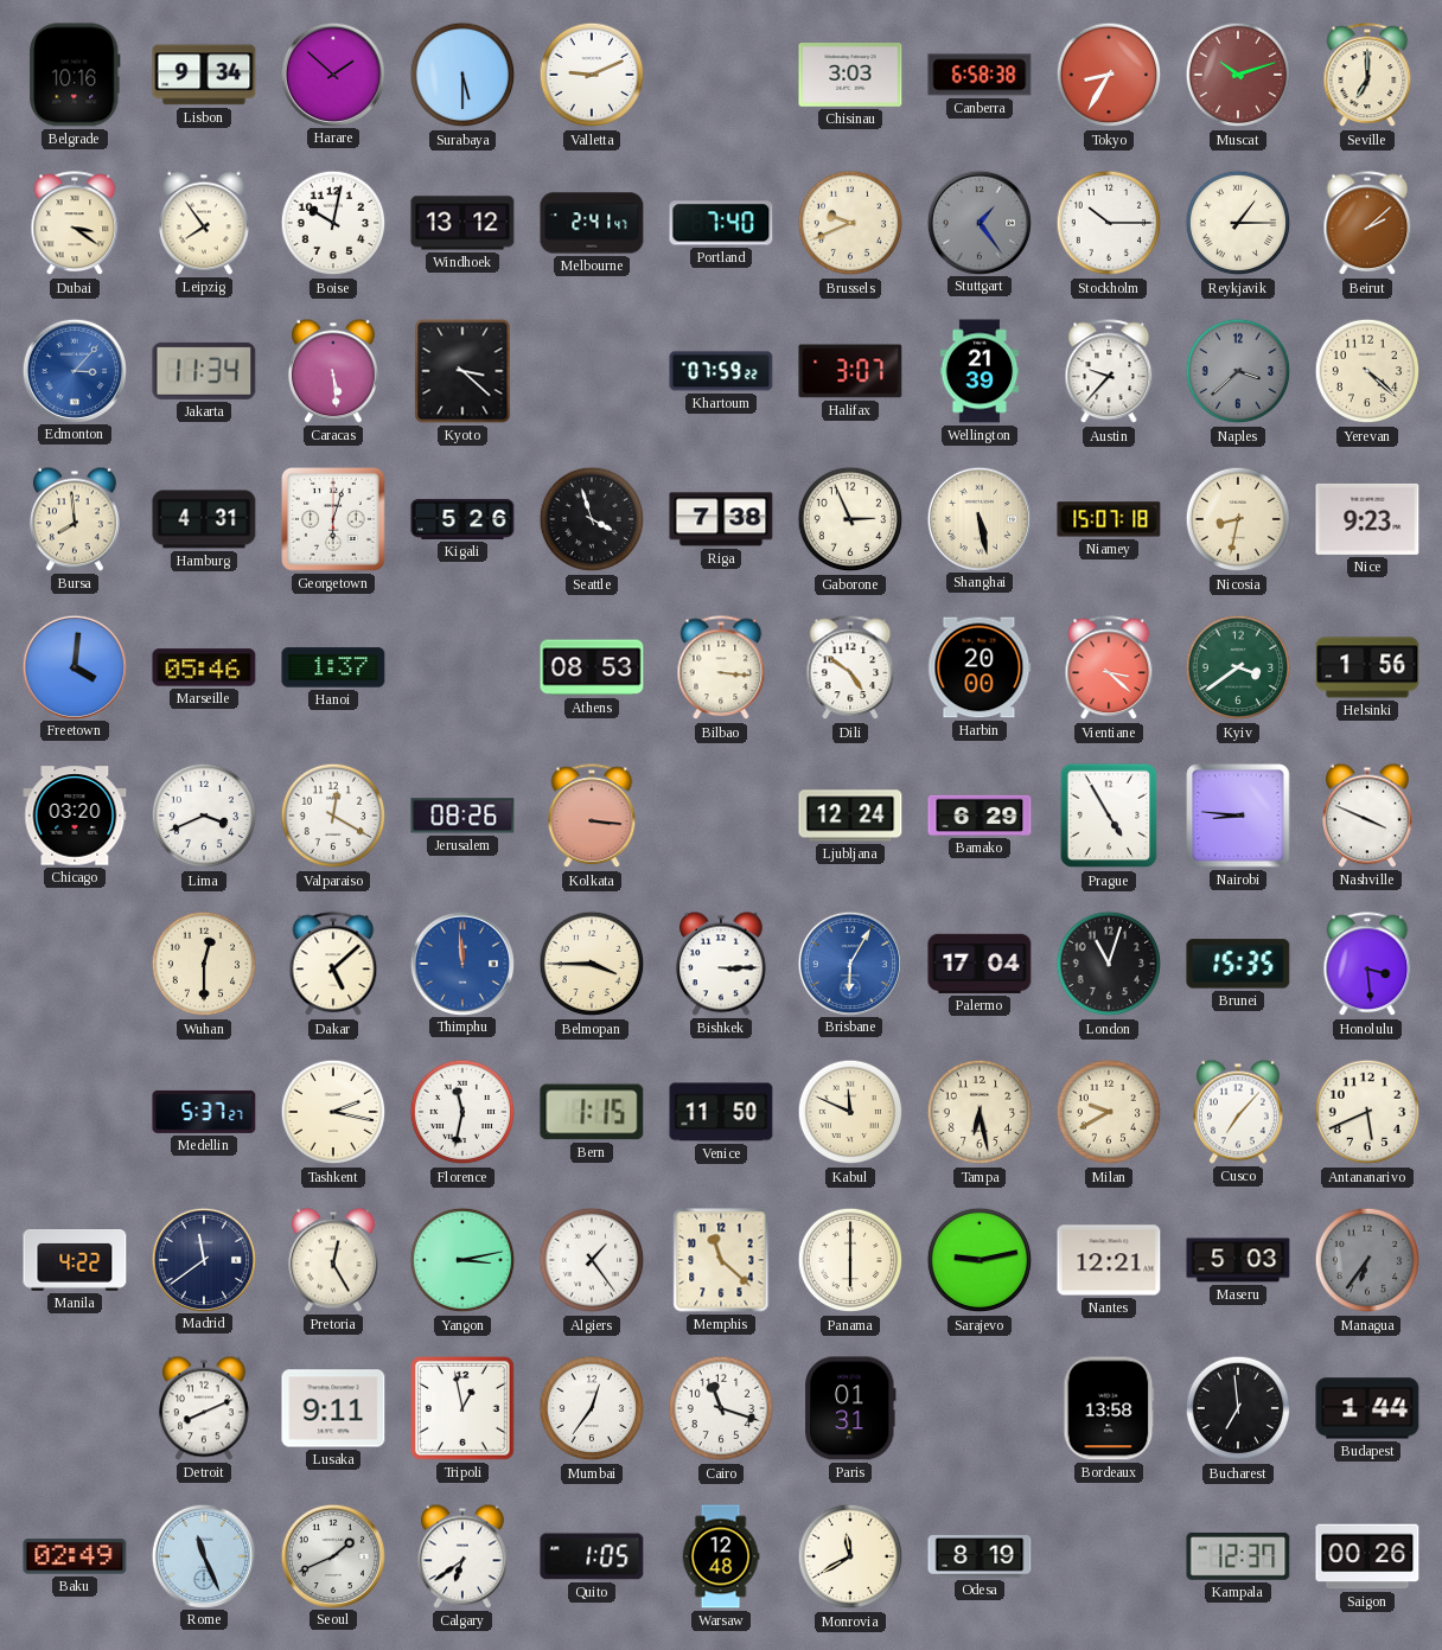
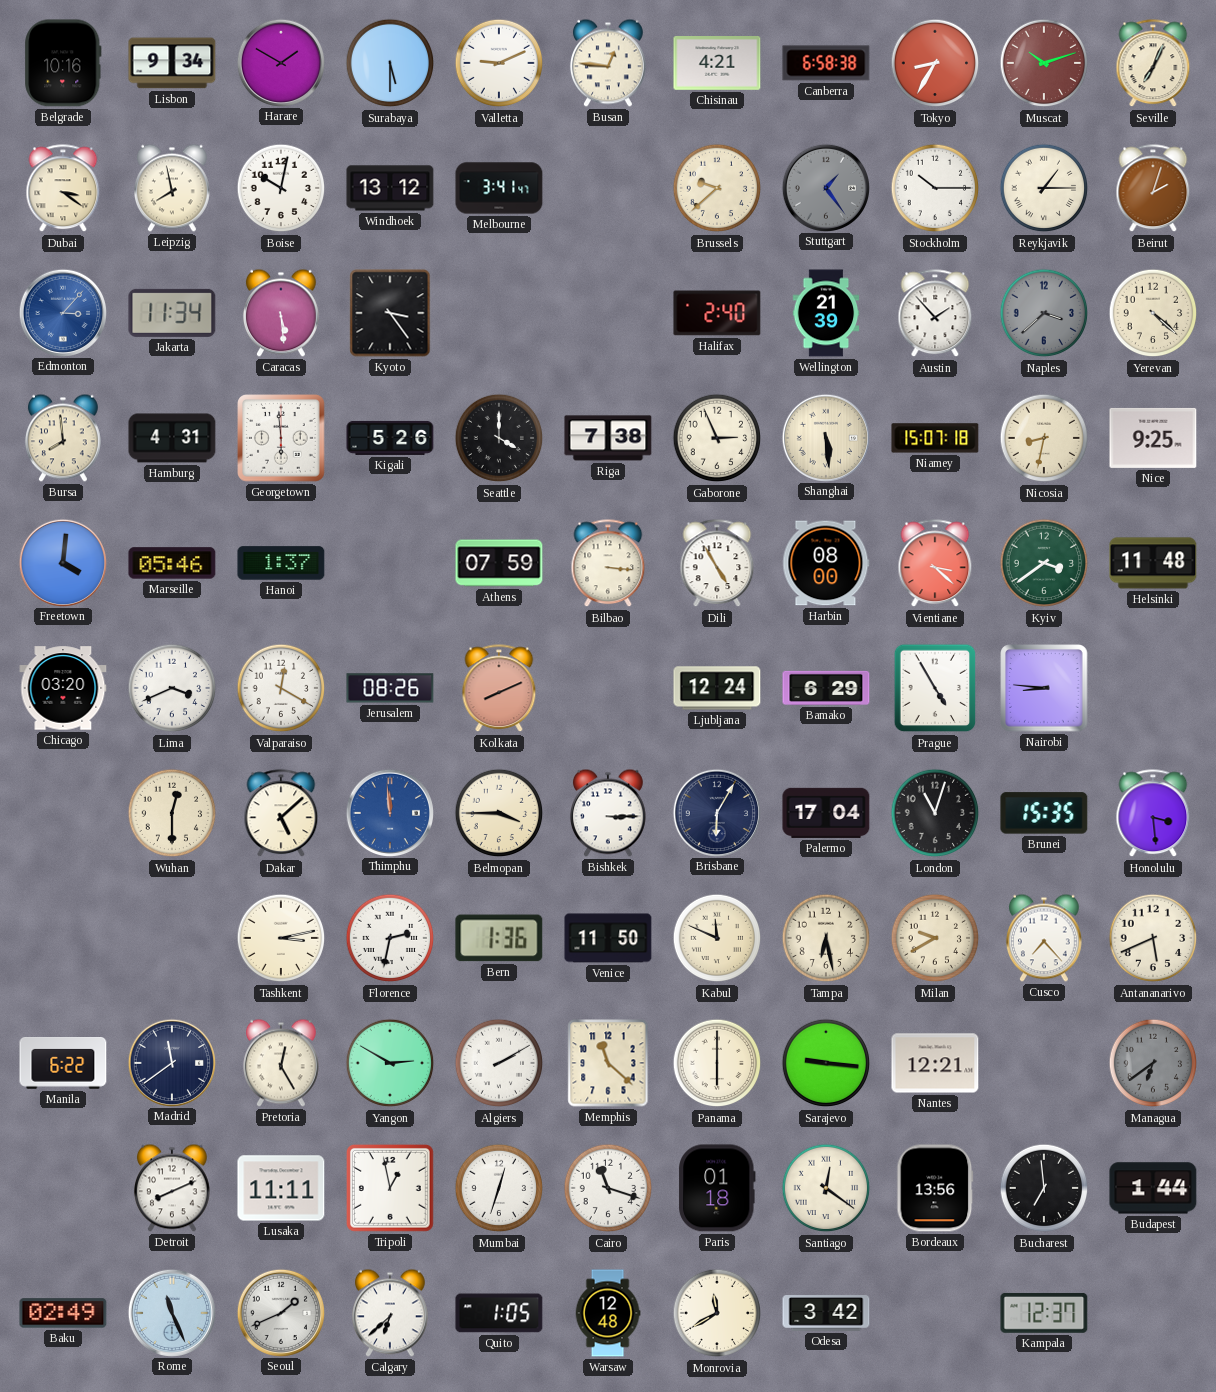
Harare: 1:52 -> 1:50
Busan: none -> 12:46
Chisinau: 3:03 -> 4:21
Seville: 7:00 -> 7:04
Leipzig: 7:54 -> 7:58
Melbourne: 2:41 -> 3:41
Portland: 7:40 -> none
Brussels: 9:41 -> 9:38
Beirut: 2:08 -> 2:03
Kyoto: 3:22 -> 3:24
Khartoum: 07:59 -> none
Halifax: 3:07 -> 2:40
Austin: 9:37 -> 1:53
Georgetown: 6:03 -> 5:59
Seattle: 3:57 -> 4:00
Shanghai: 5:28 -> 5:29
Nice: 9:23 -> 9:25
Athens: 08:53 -> 07:59
Dili: 4:51 -> 4:55
Harbin: 20:00 -> 08:00
Helsinki: 1:56 -> 11:48
Kolkata: 3:16 -> 8:11
Nashville: 3:49 -> none
Brisbane dial: blue -> navy
Medellin: 5:37 -> none
Tashkent: 2:17 -> 3:13
Florence: 11:32 -> 2:32
Bern: 1:15 -> 1:36
Cusco: 7:07 -> 7:23
Manila: 4:22 -> 6:22
Yangon: 3:13 -> 2:50
Algiers: 1:24 -> 2:10
Sarajevo: 9:13 -> 9:16
Maseru: 5:03 -> none
Managua: 6:36 -> 6:39
Lusaka: 9:11 -> 11:11
Mumbai: 12:36 -> 12:33
Paris: 01:31 -> 01:18
Santiago: none -> 12:21
Bordeaux: 13:58 -> 13:56
Calgary: 6:39 -> 6:38
Odesa: 8:19 -> 3:42
Saigon: 00:26 -> none
